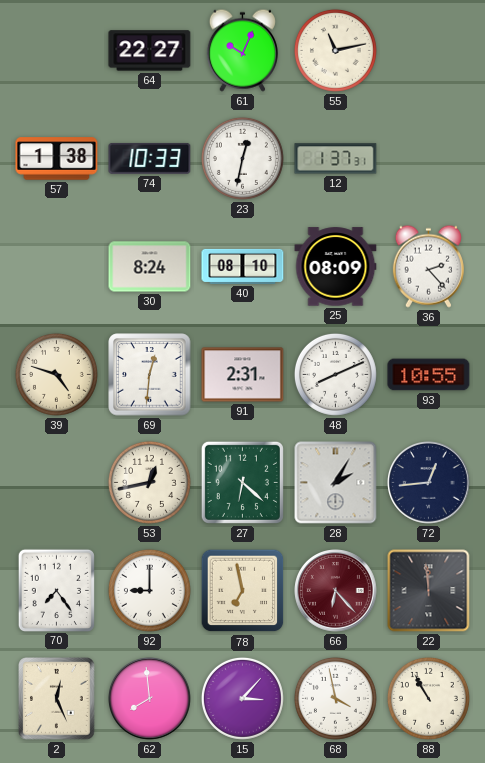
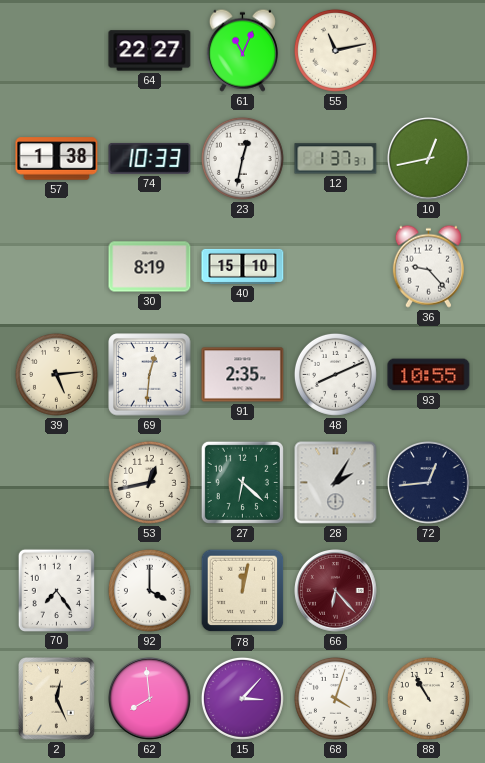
61: 10:04 -> 11:04
10: none -> 12:43
30: 8:24 -> 8:19
40: 08:10 -> 15:10
25: 08:09 -> none
36: 2:23 -> 9:23
39: 4:48 -> 5:14
91: 2:31 -> 2:35
92: 9:00 -> 4:00
78: 6:58 -> 12:02
22: 11:59 -> none
68: 3:58 -> 4:03
